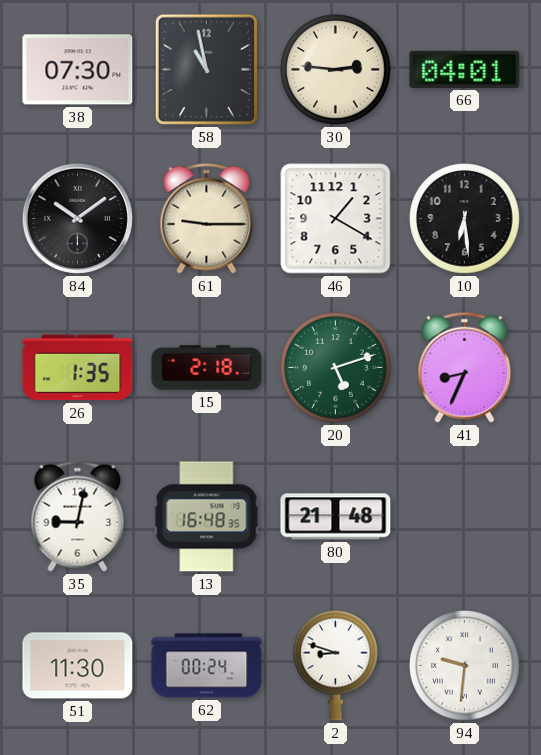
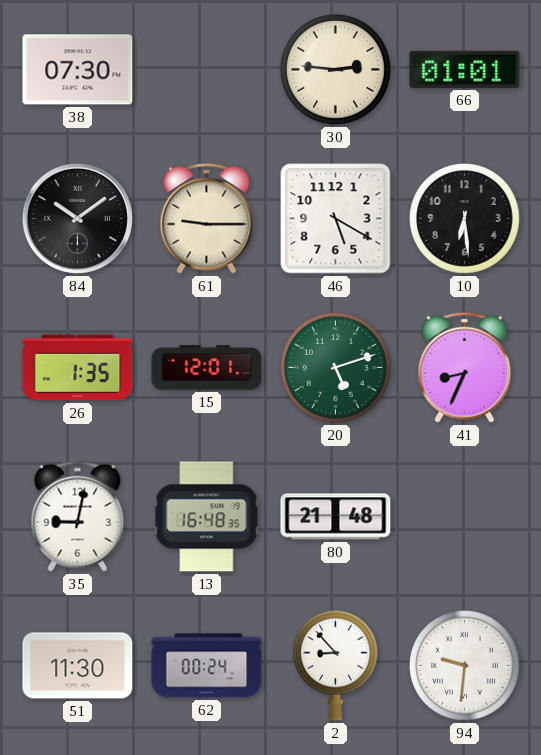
58: 10:58 -> none
66: 04:01 -> 01:01
46: 1:20 -> 5:20
15: 2:18 -> 12:01
2: 8:48 -> 8:53
